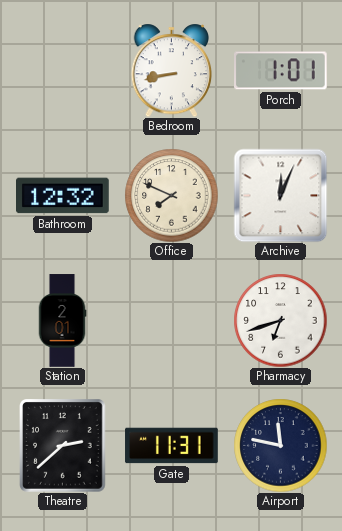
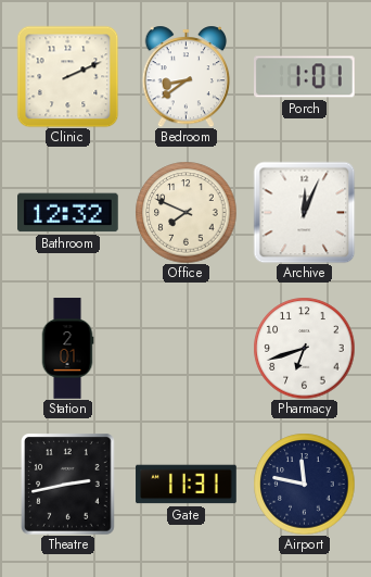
Clinic: none -> 2:11
Bedroom: 8:43 -> 8:39
Theatre: 2:38 -> 2:43
